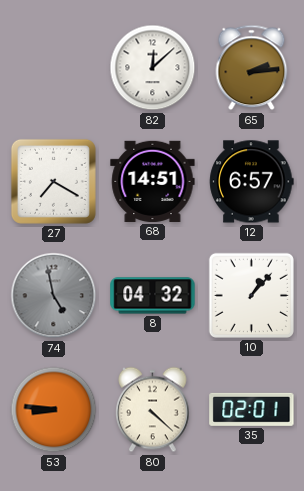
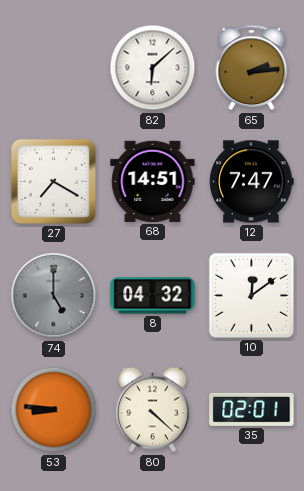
82: 12:08 -> 6:08
12: 6:57 -> 7:47
74: 4:58 -> 5:00
10: 1:07 -> 12:09
